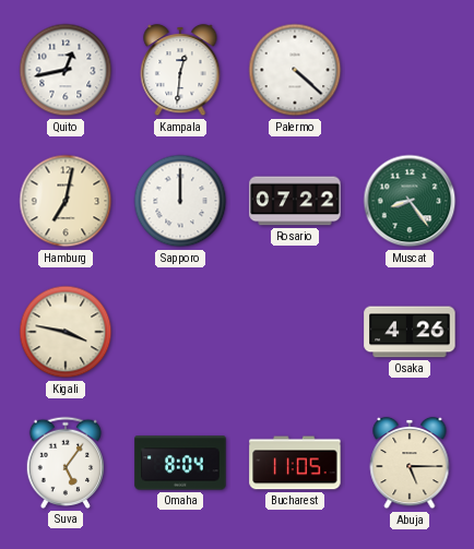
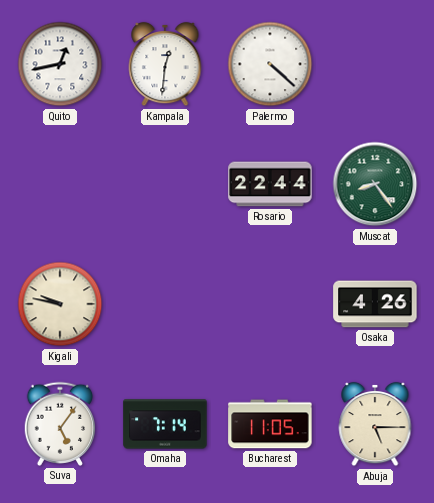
Hamburg: 7:02 -> none
Sapporo: 12:00 -> none
Rosario: 07:22 -> 22:44
Kigali: 3:47 -> 9:47
Omaha: 8:04 -> 7:14
